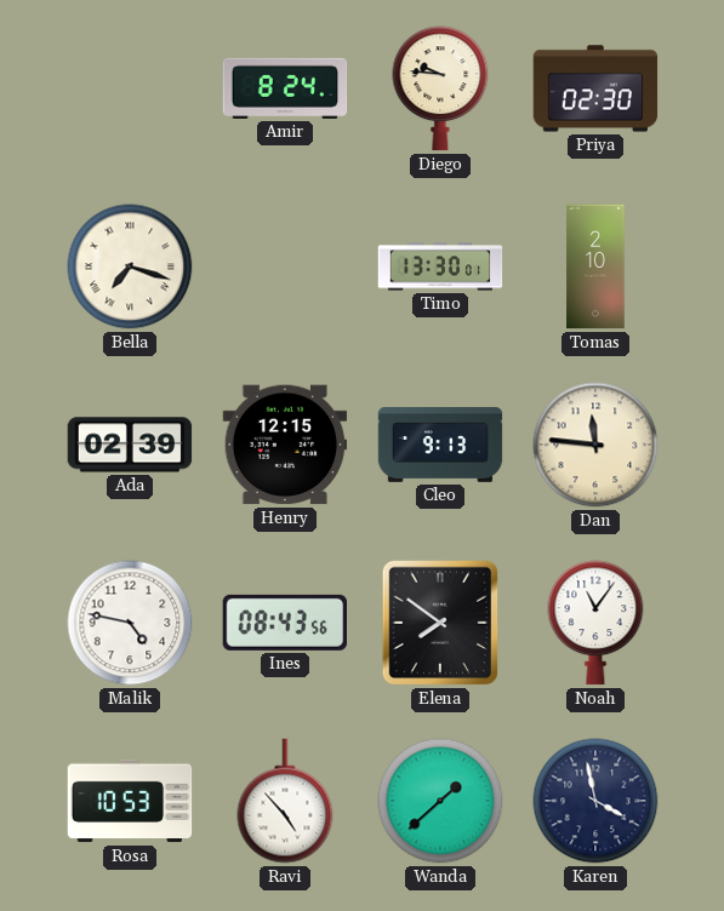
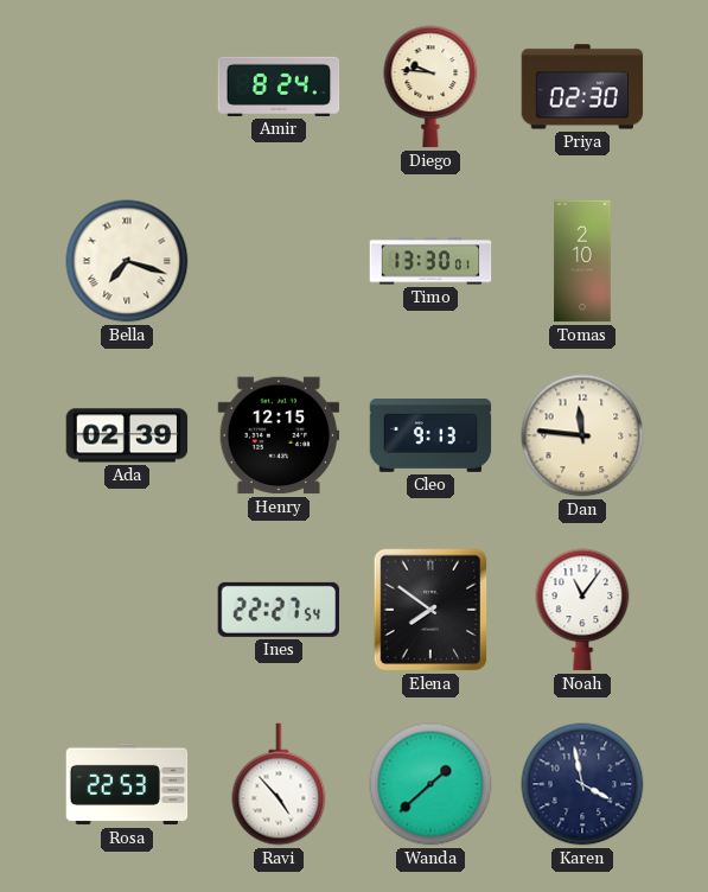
Malik: 4:47 -> none
Ines: 08:43 -> 22:27
Rosa: 10:53 -> 22:53
